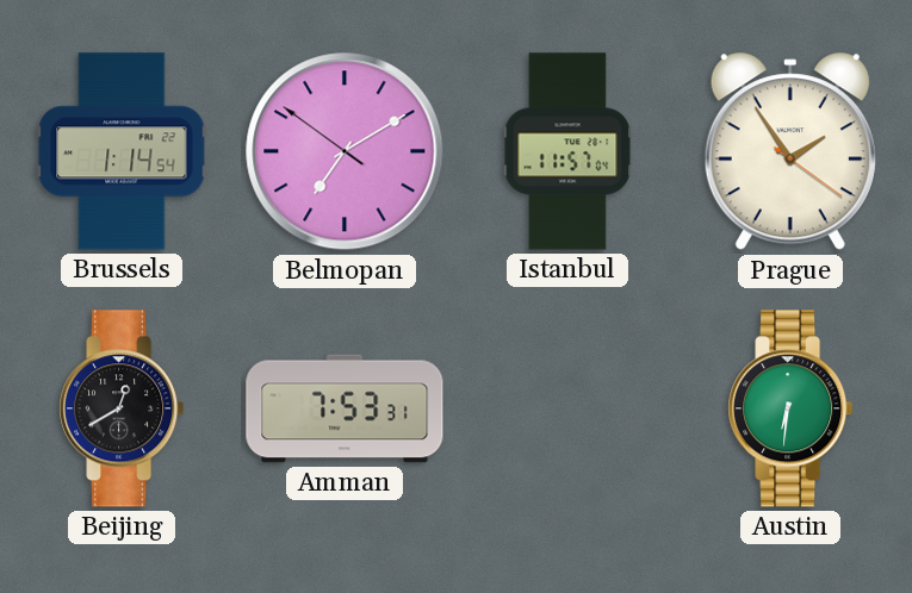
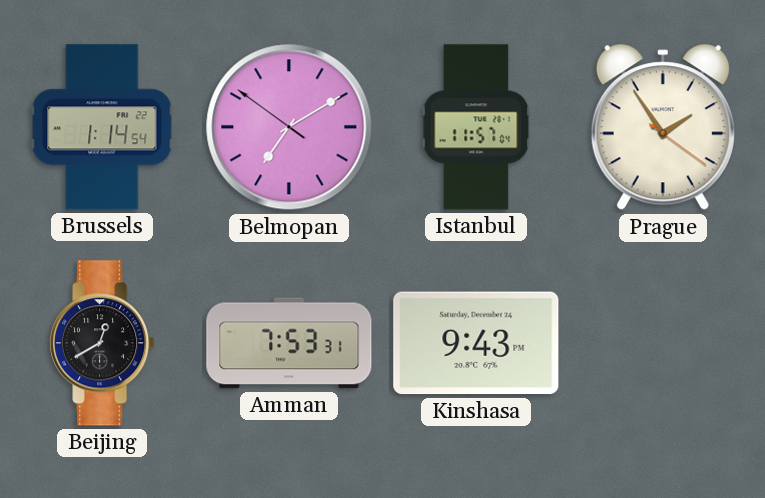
Kinshasa: none -> 9:43
Austin: 6:31 -> none
